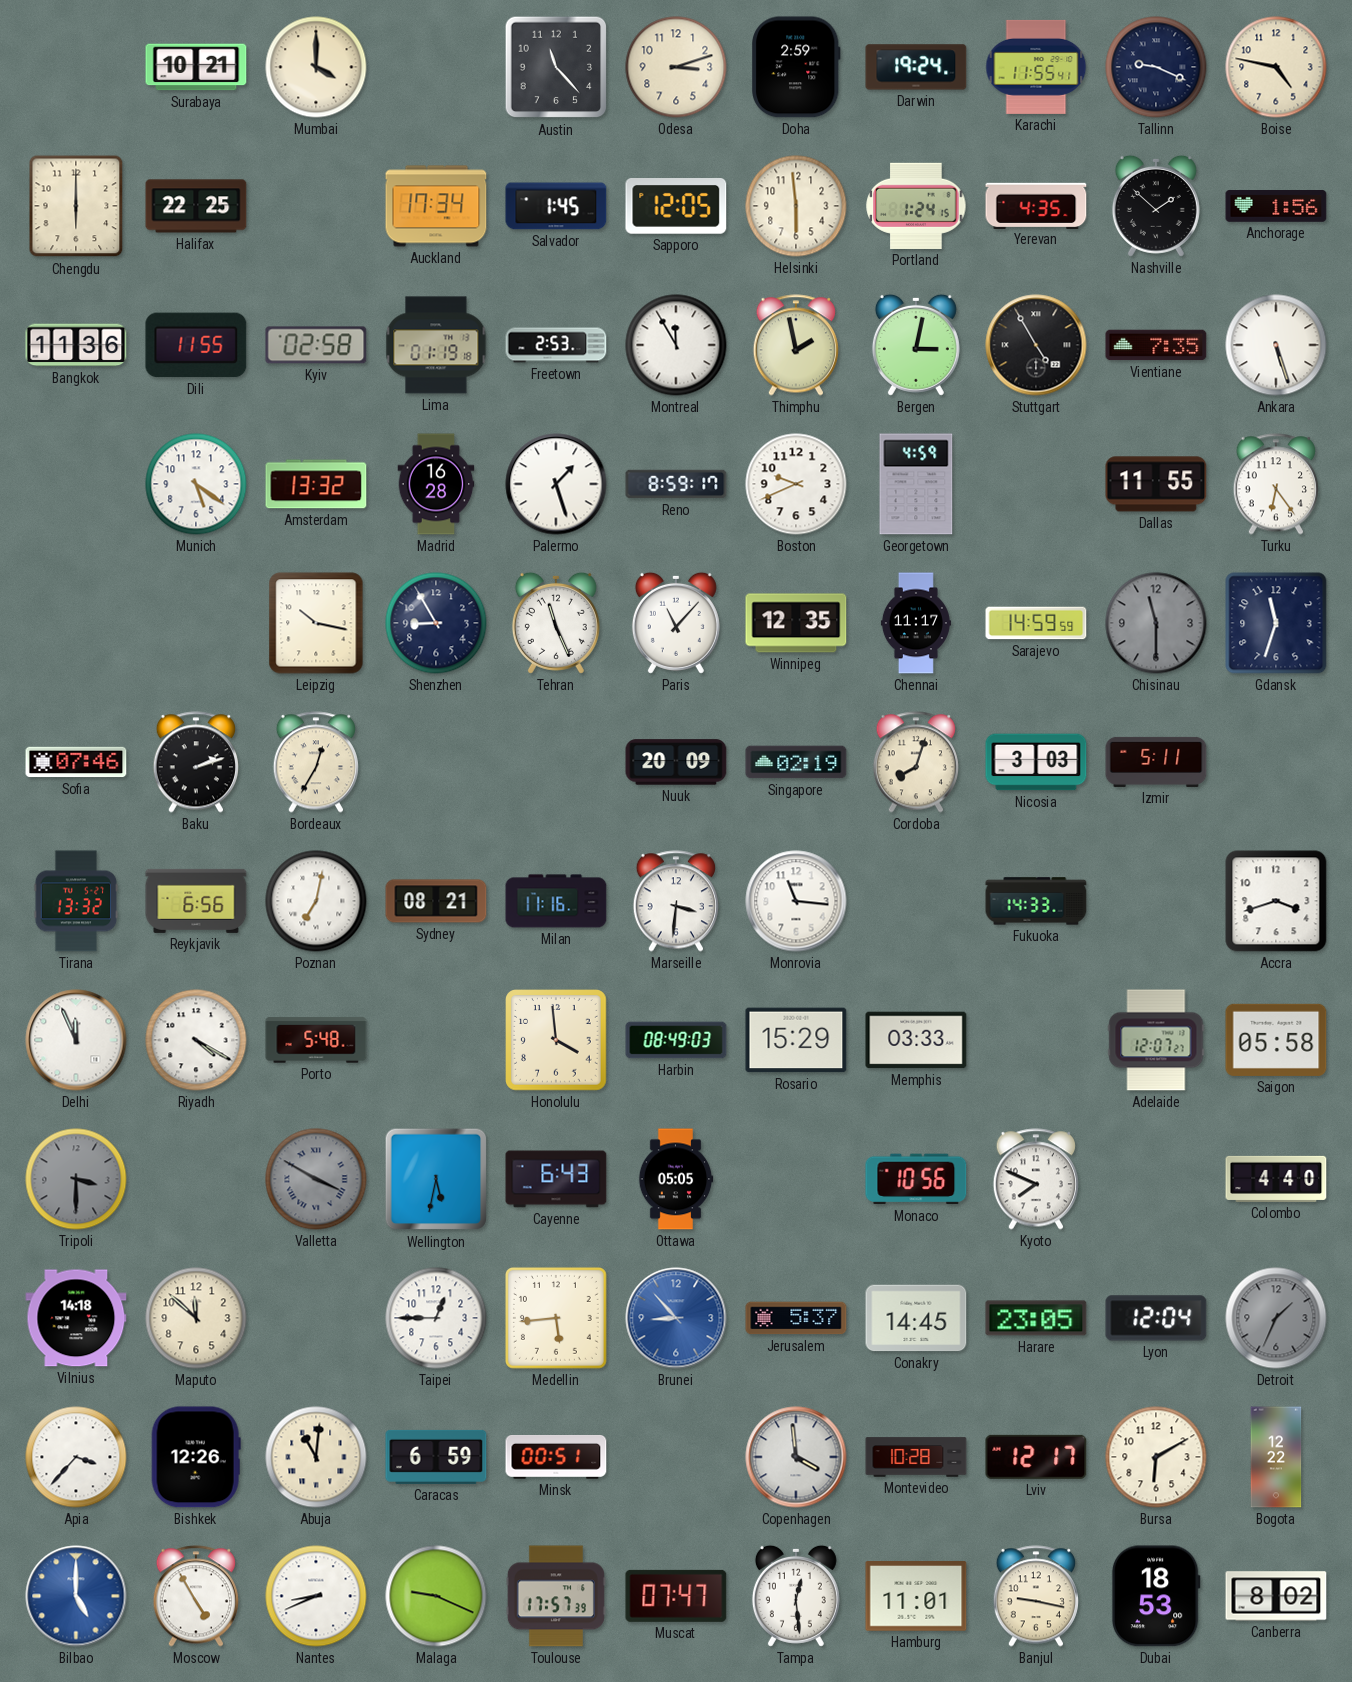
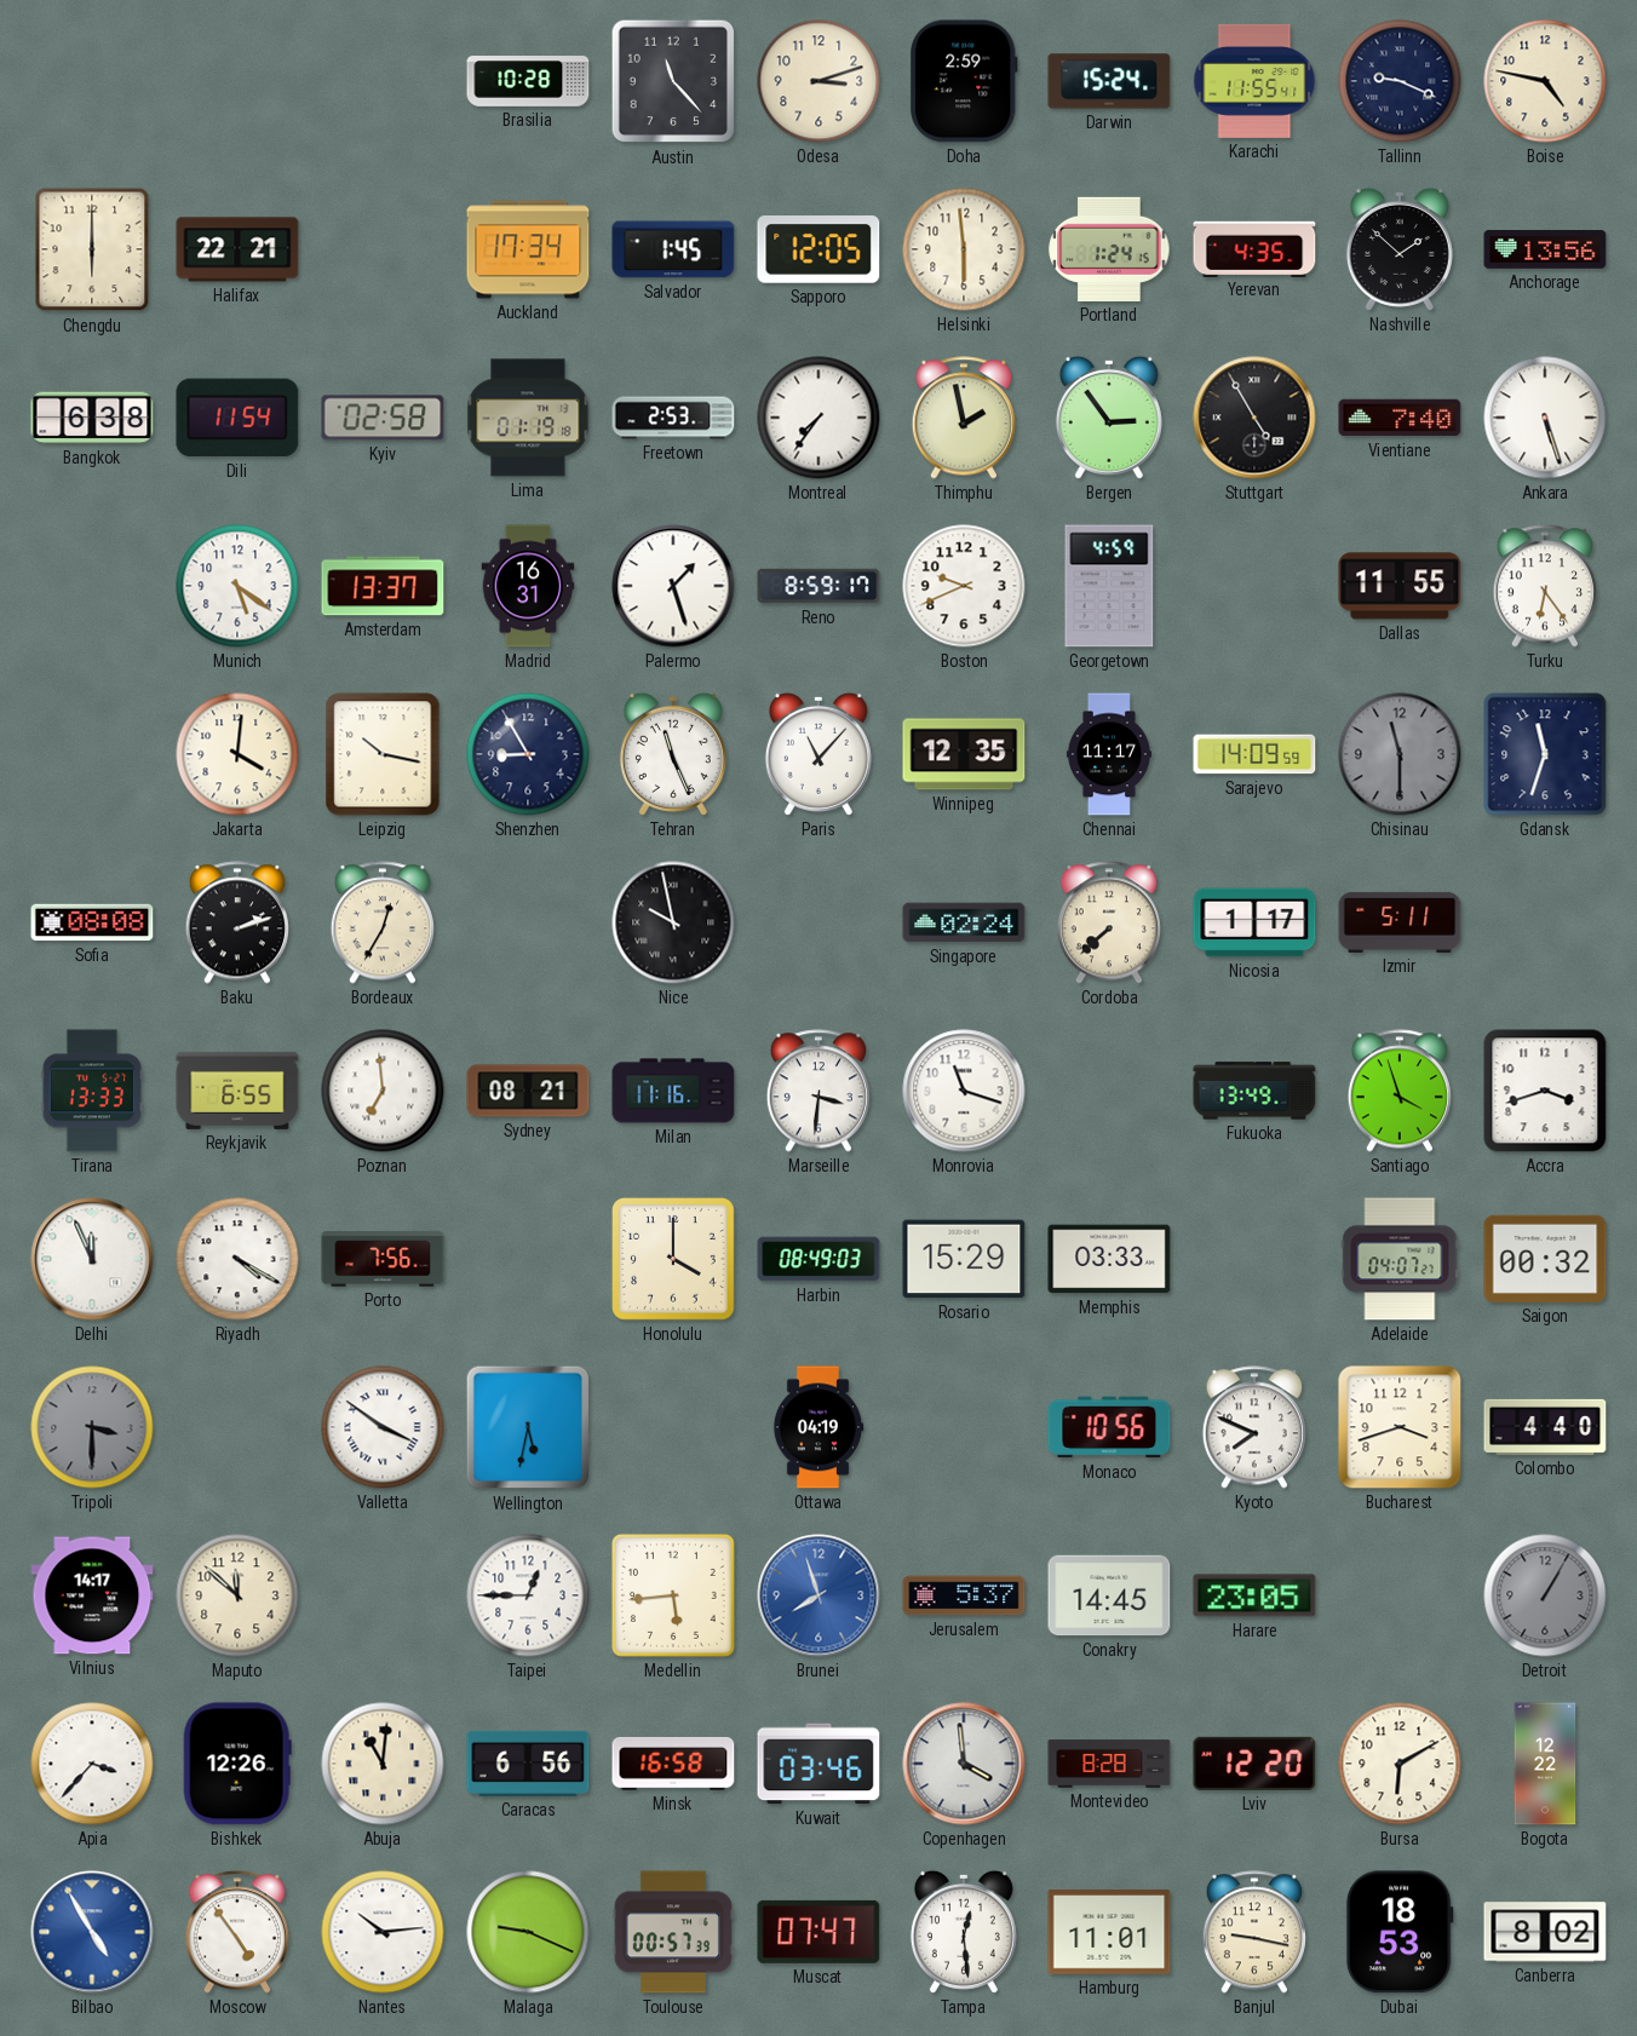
Surabaya: 10:21 -> none
Mumbai: 4:00 -> none
Brasilia: none -> 10:28
Darwin: 19:24 -> 15:24
Halifax: 22:25 -> 22:21
Anchorage: 1:56 -> 13:56
Bangkok: 11:36 -> 6:38
Dili: 11:55 -> 11:54
Montreal: 11:55 -> 7:36
Bergen: 3:02 -> 2:54
Vientiane: 7:35 -> 7:40
Amsterdam: 13:32 -> 13:37
Madrid: 16:28 -> 16:31
Jakarta: none -> 4:01
Sarajevo: 14:59 -> 14:09
Sofia: 07:46 -> 08:08
Nice: none -> 9:58
Nuuk: 20:09 -> none
Singapore: 02:19 -> 02:24
Cordoba: 8:03 -> 7:38
Nicosia: 3:03 -> 1:17
Tirana: 13:32 -> 13:33
Reykjavik: 6:56 -> 6:55
Poznan: 7:02 -> 6:59
Monrovia: 11:16 -> 11:18
Fukuoka: 14:33 -> 13:49
Santiago: none -> 3:57
Porto: 5:48 -> 7:56
Honolulu: 3:59 -> 4:00
Adelaide: 12:07 -> 04:07
Saigon: 05:58 -> 00:32
Valletta: 3:50 -> 3:51
Valletta dial: grey -> white
Cayenne: 6:43 -> none
Ottawa: 05:05 -> 04:19
Bucharest: none -> 3:42
Vilnius: 14:18 -> 14:17
Brunei: 8:53 -> 7:57
Lyon: 12:04 -> none
Detroit: 1:34 -> 1:05
Caracas: 6:59 -> 6:56
Minsk: 00:51 -> 16:58
Kuwait: none -> 03:46
Montevideo: 10:28 -> 8:28
Lviv: 12:17 -> 12:20
Bilbao: 5:00 -> 4:55
Moscow: 4:55 -> 4:54
Nantes: 8:41 -> 10:14
Toulouse: 17:57 -> 00:57
